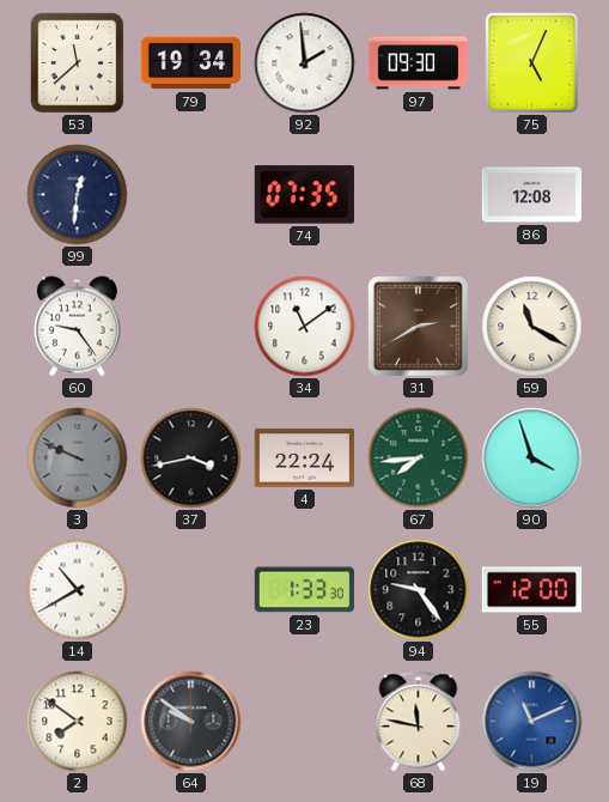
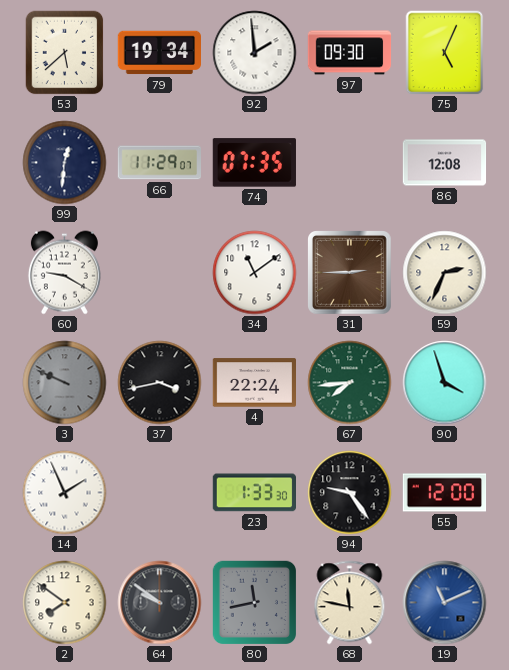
53: 11:38 -> 5:38
66: none -> 11:29
60: 9:24 -> 9:20
31: 2:40 -> 2:45
59: 11:20 -> 2:34
14: 10:40 -> 1:56
80: none -> 11:43
